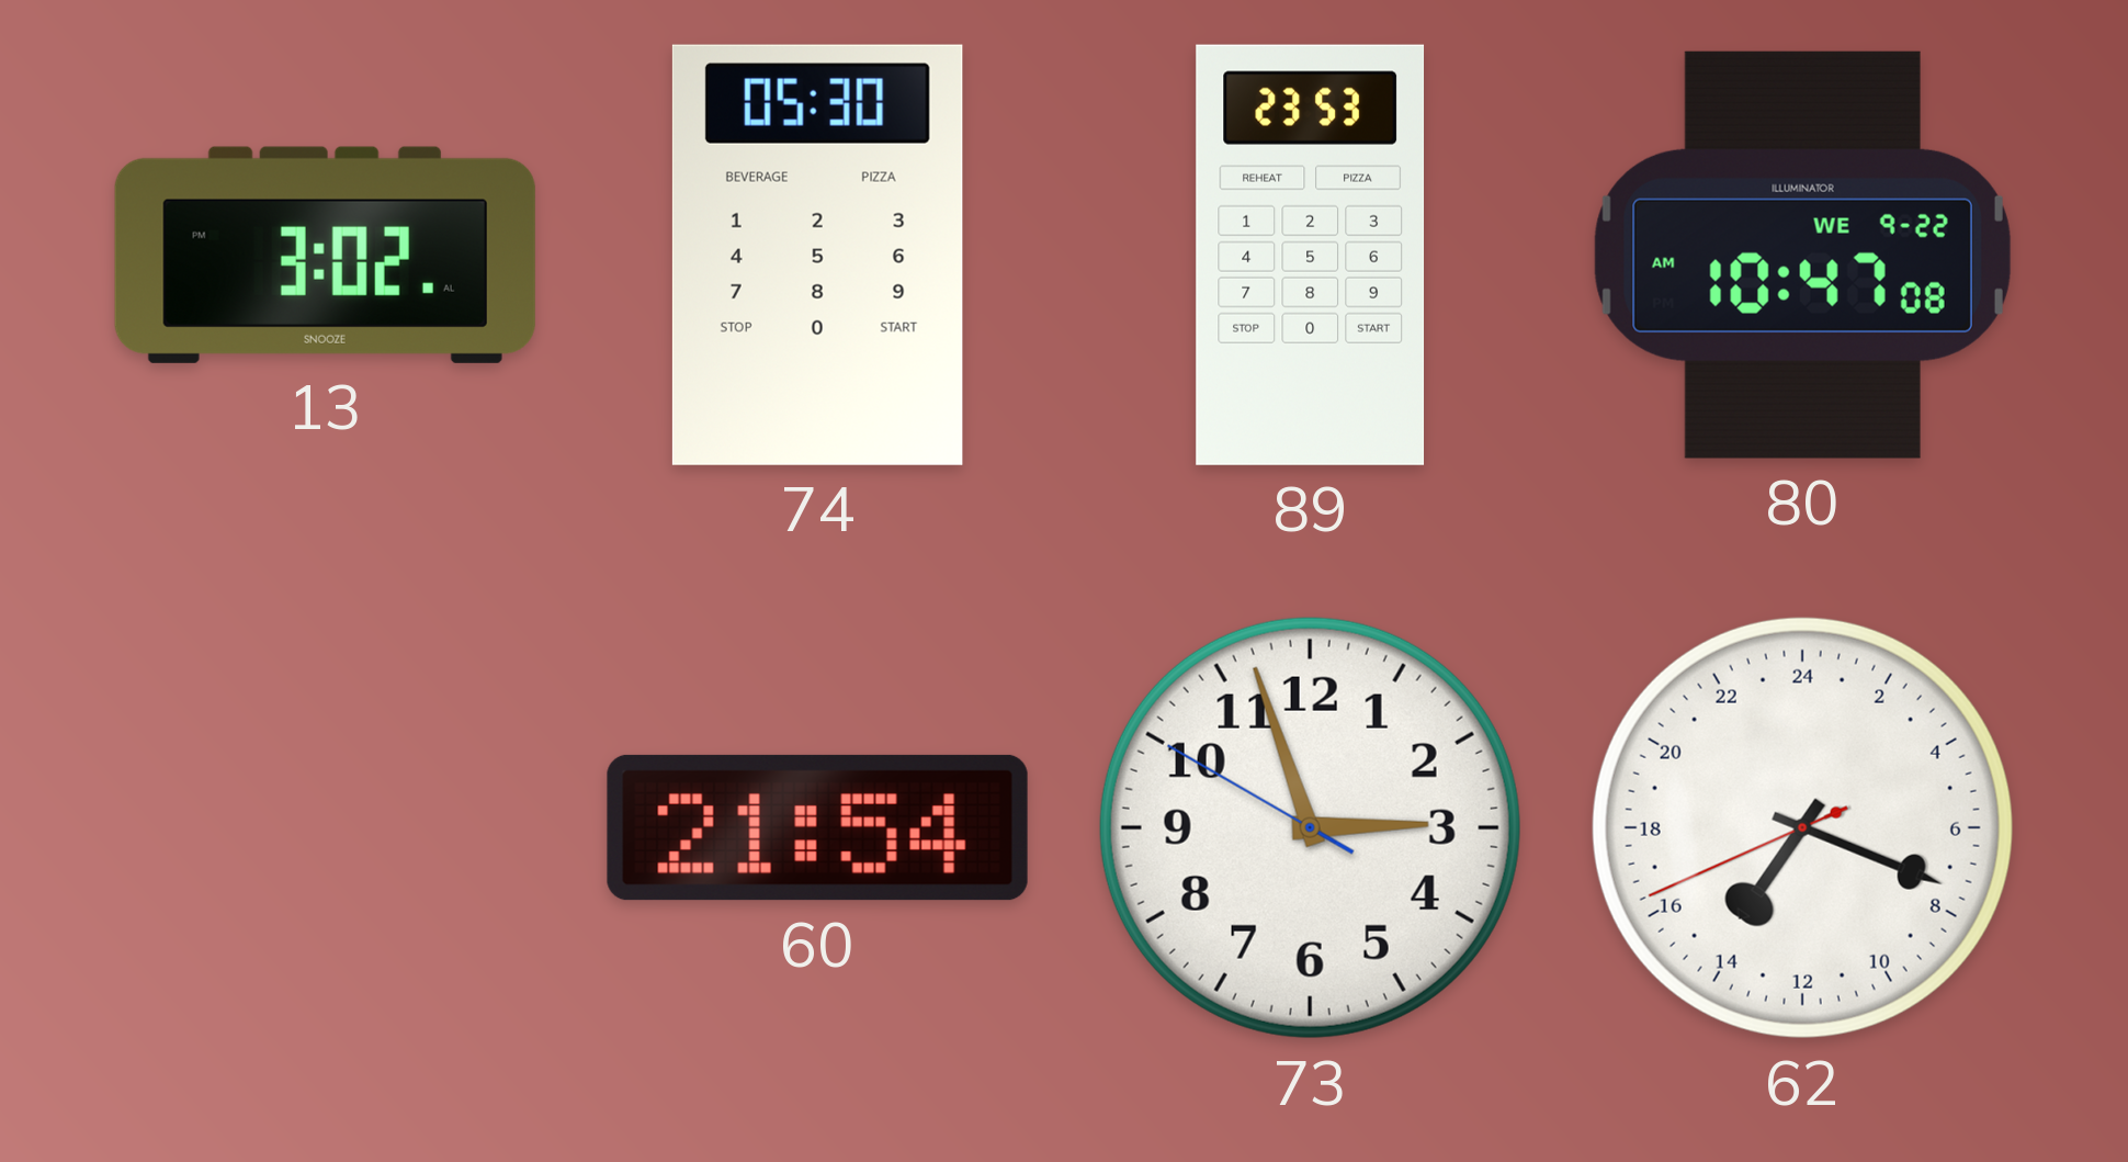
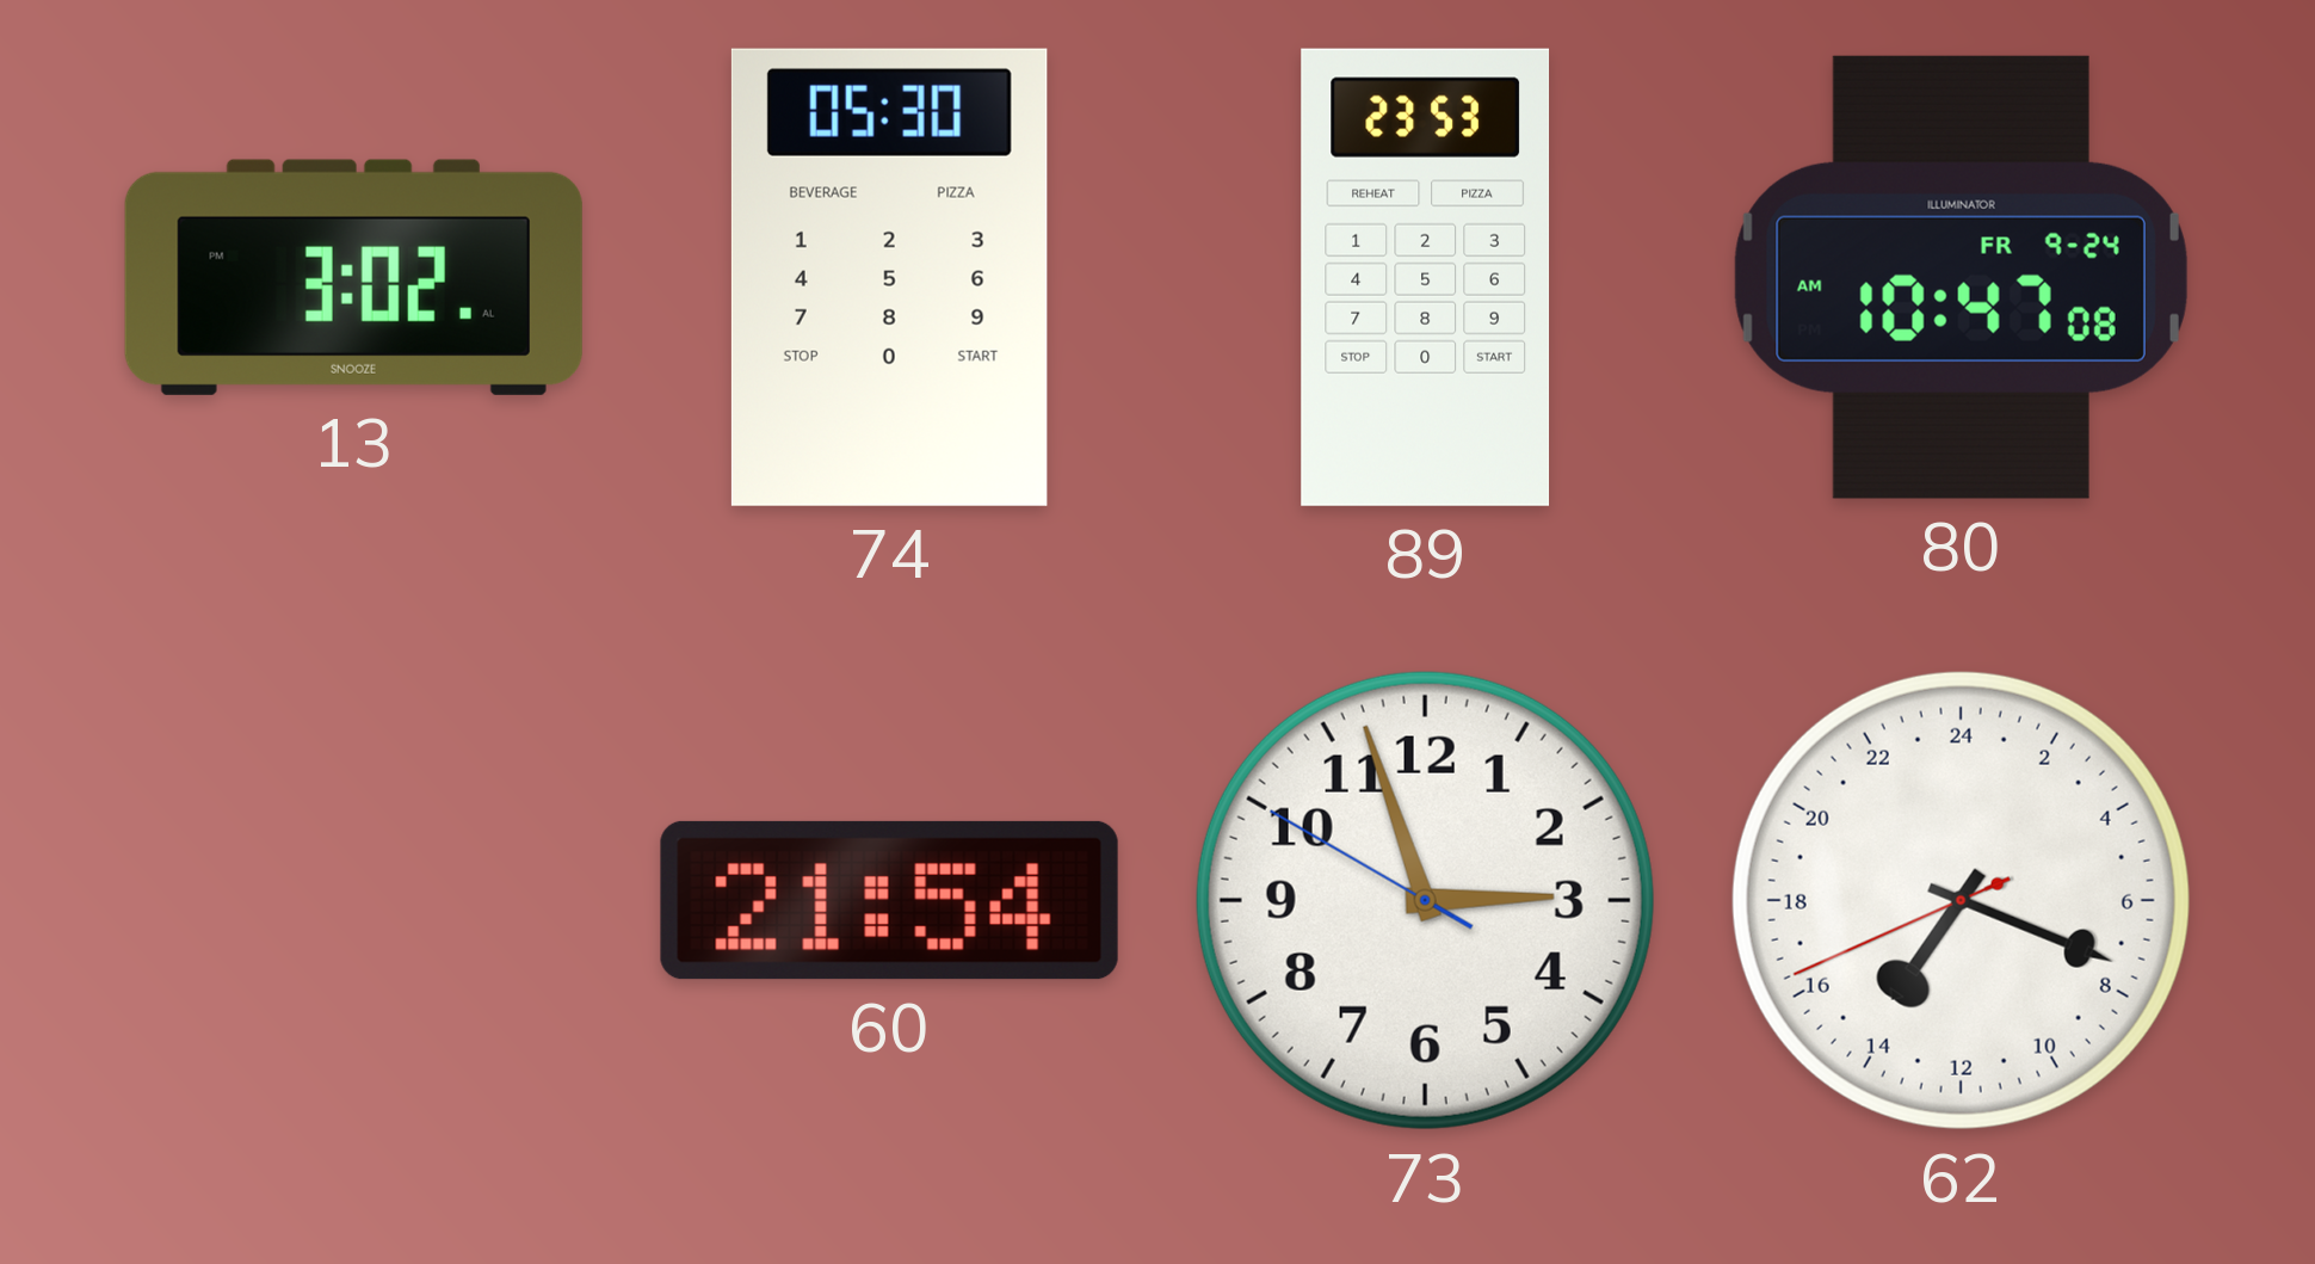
80 date: WE 9-22 -> FR 9-24
